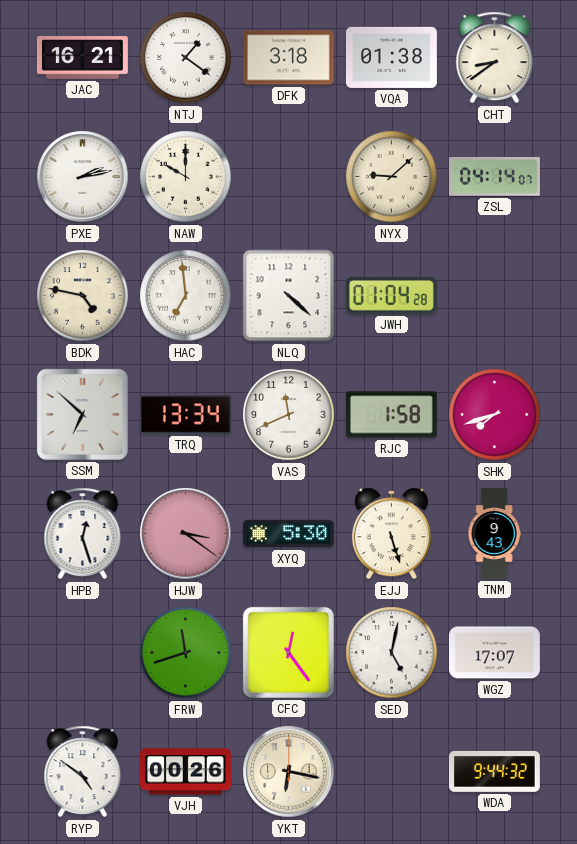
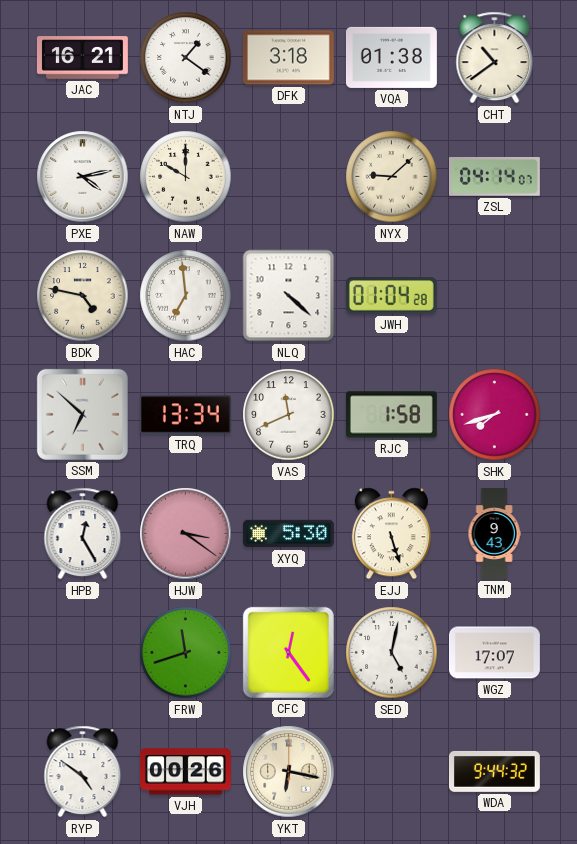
CHT: 8:39 -> 10:39
PXE: 2:13 -> 4:13
HPB: 12:27 -> 12:25
